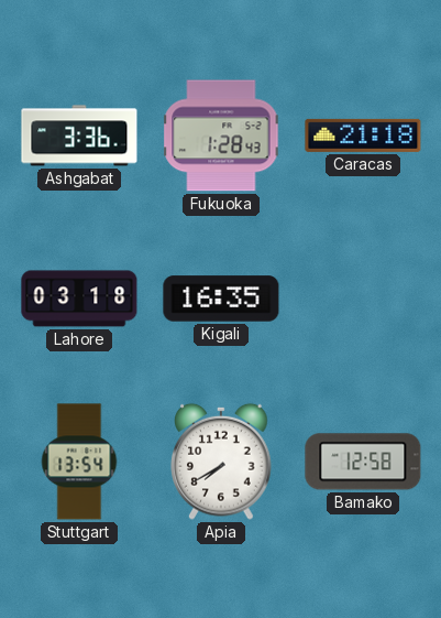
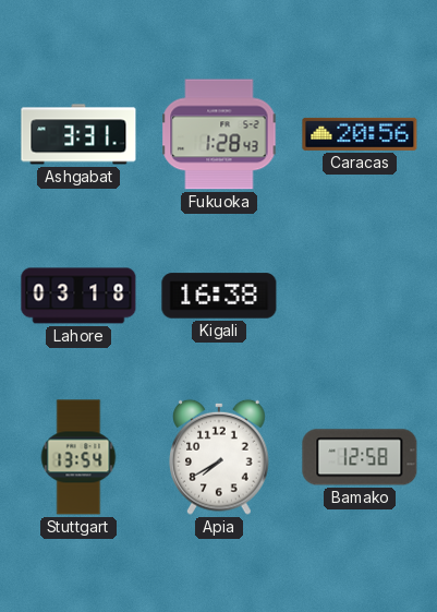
Ashgabat: 3:36 -> 3:31
Caracas: 21:18 -> 20:56
Kigali: 16:35 -> 16:38
